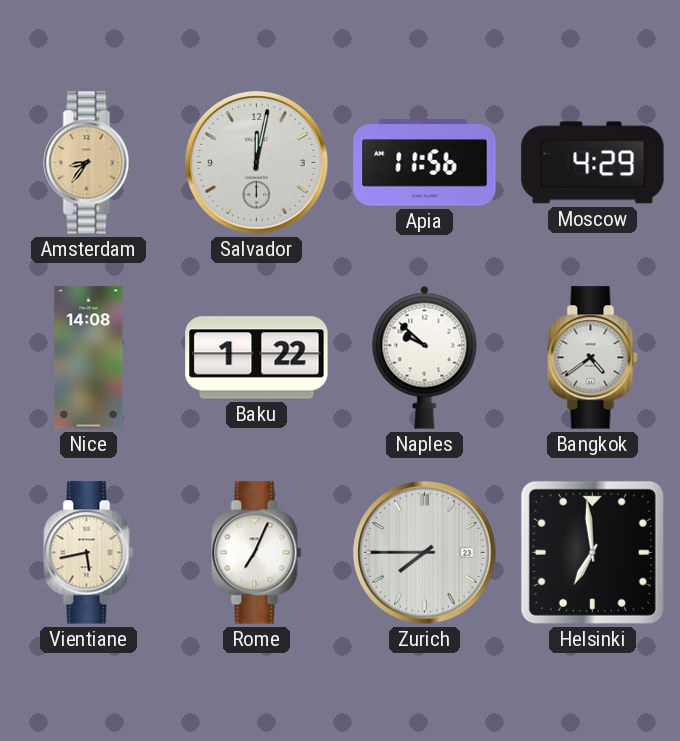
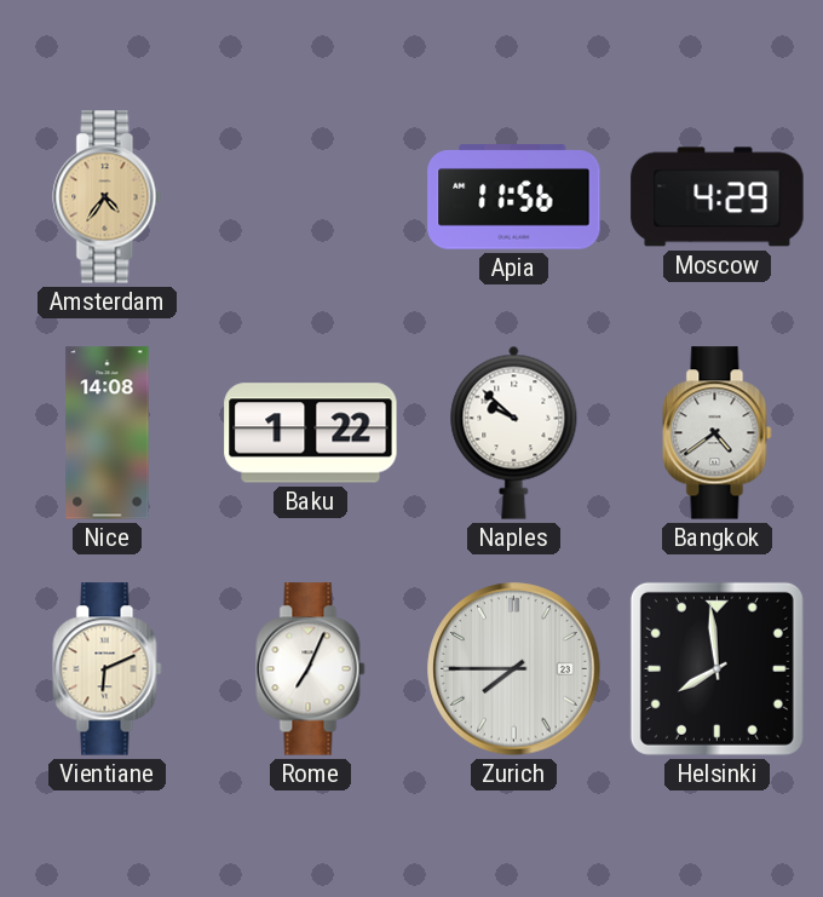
Amsterdam: 8:36 -> 4:36
Salvador: 12:02 -> none
Vientiane: 5:43 -> 6:11
Helsinki: 6:59 -> 7:59
